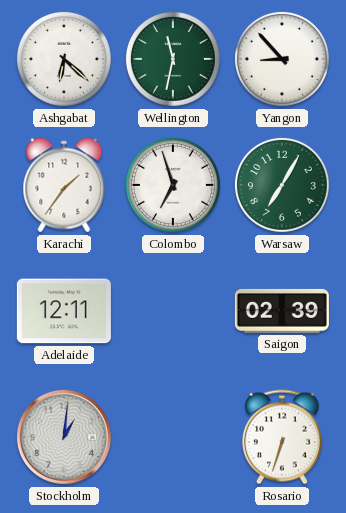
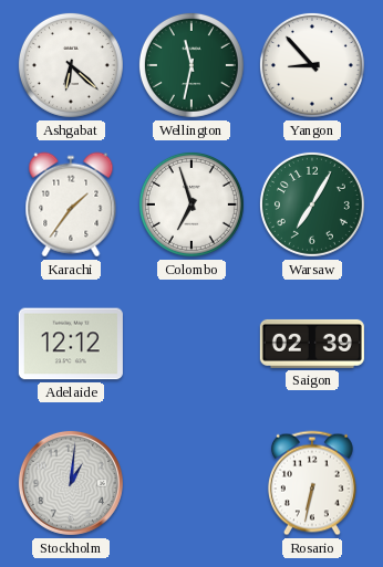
Adelaide: 12:11 -> 12:12
Rosario: 6:33 -> 6:32
